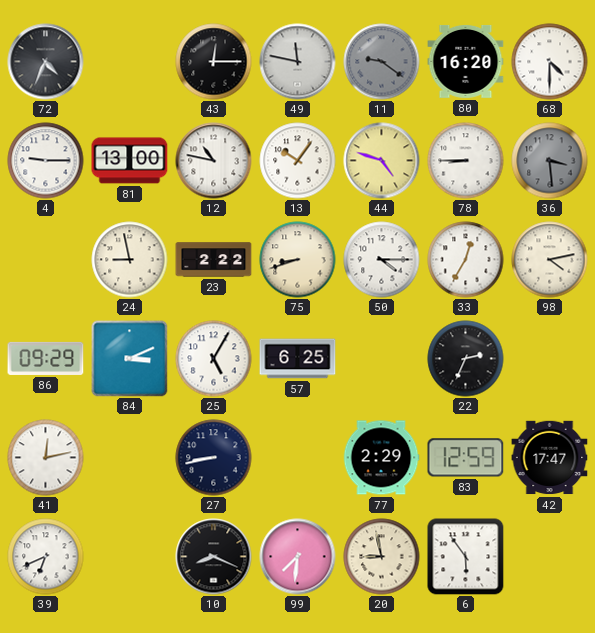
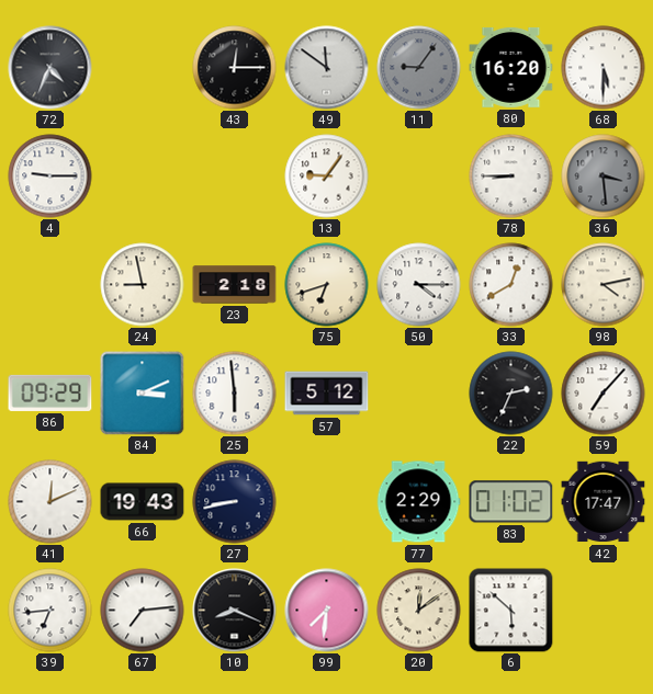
49: 11:47 -> 11:51
11: 9:21 -> 9:06
68: 4:30 -> 5:30
81: 13:00 -> none
12: 10:47 -> none
13: 10:06 -> 9:06
44: 4:48 -> none
23: 2:22 -> 2:18
75: 8:42 -> 6:42
33: 12:35 -> 12:40
25: 5:05 -> 5:59
57: 6:25 -> 5:12
59: none -> 7:07
41: 12:13 -> 12:11
66: none -> 19:43
83: 12:59 -> 01:02
39: 6:41 -> 6:44
67: none -> 7:14
20: 8:58 -> 12:09
6: 5:54 -> 5:52
